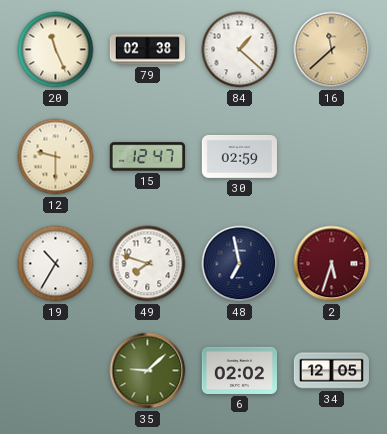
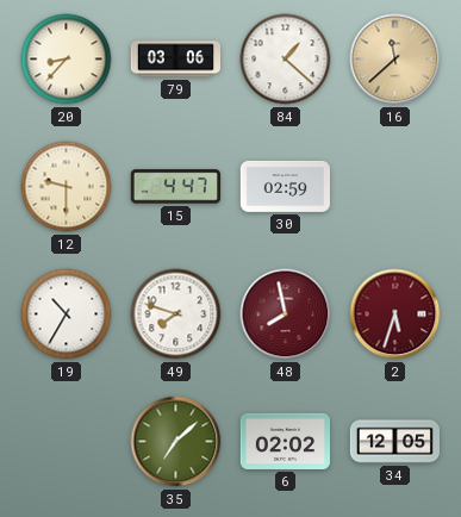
20: 11:26 -> 8:37
79: 02:38 -> 03:06
15: 12:47 -> 4:47
48: 6:58 -> 7:58
48 dial: navy -> burgundy
35: 9:08 -> 7:08
